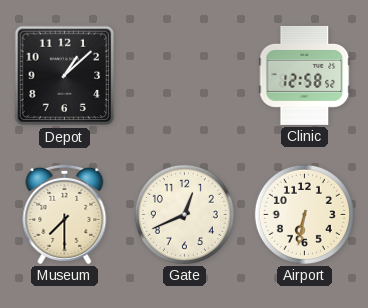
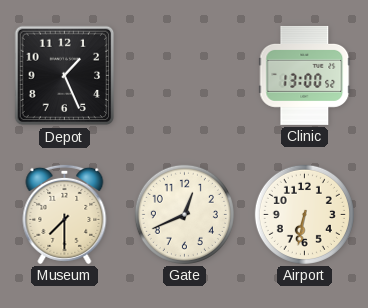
Depot: 1:08 -> 1:26
Clinic: 12:58 -> 13:00
